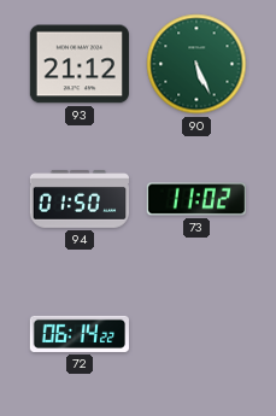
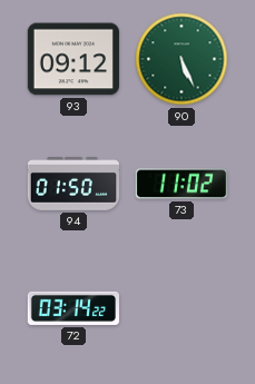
93: 21:12 -> 09:12
72: 06:14 -> 03:14
